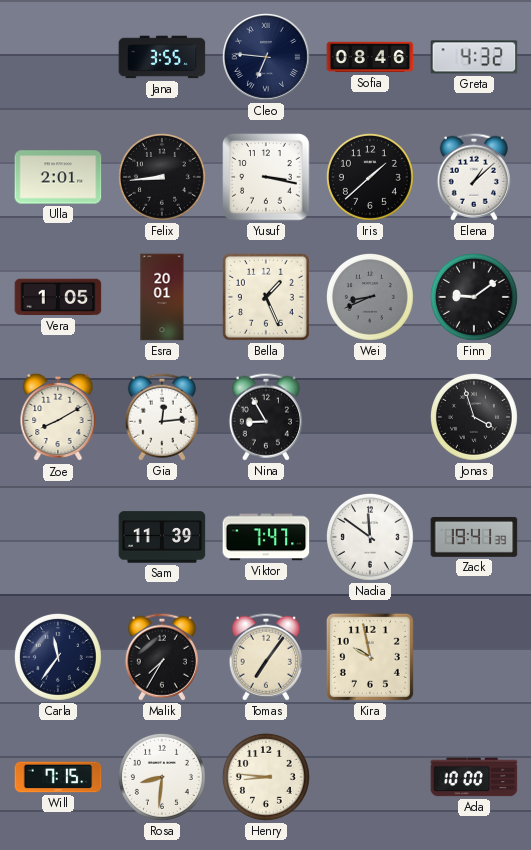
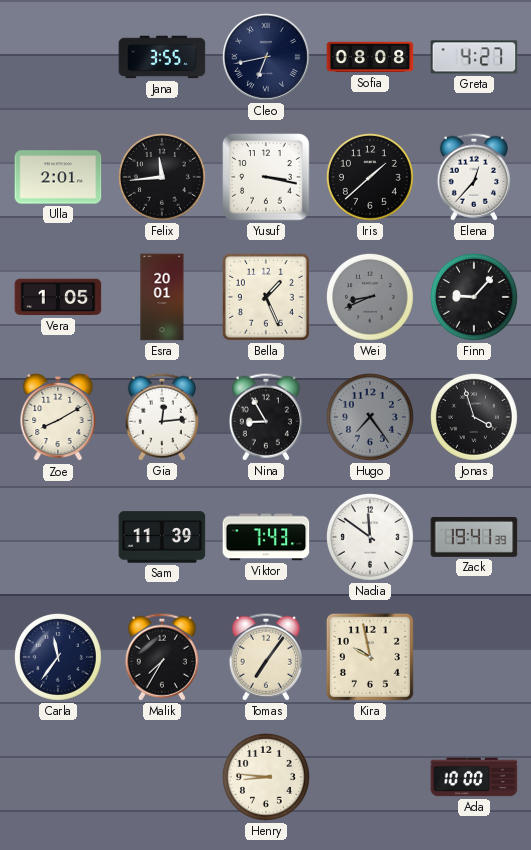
Cleo: 6:46 -> 6:43
Sofia: 08:46 -> 08:08
Greta: 4:32 -> 4:27
Felix: 8:44 -> 11:44
Elena: 1:08 -> 12:37
Finn: 9:09 -> 9:07
Hugo: none -> 7:24
Viktor: 7:47 -> 7:43
Will: 7:15 -> none
Rosa: 8:31 -> none
